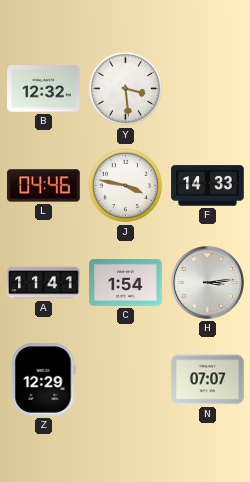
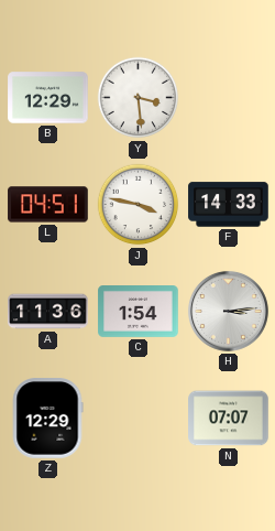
B: 12:32 -> 12:29
L: 04:46 -> 04:51
A: 11:41 -> 11:36
